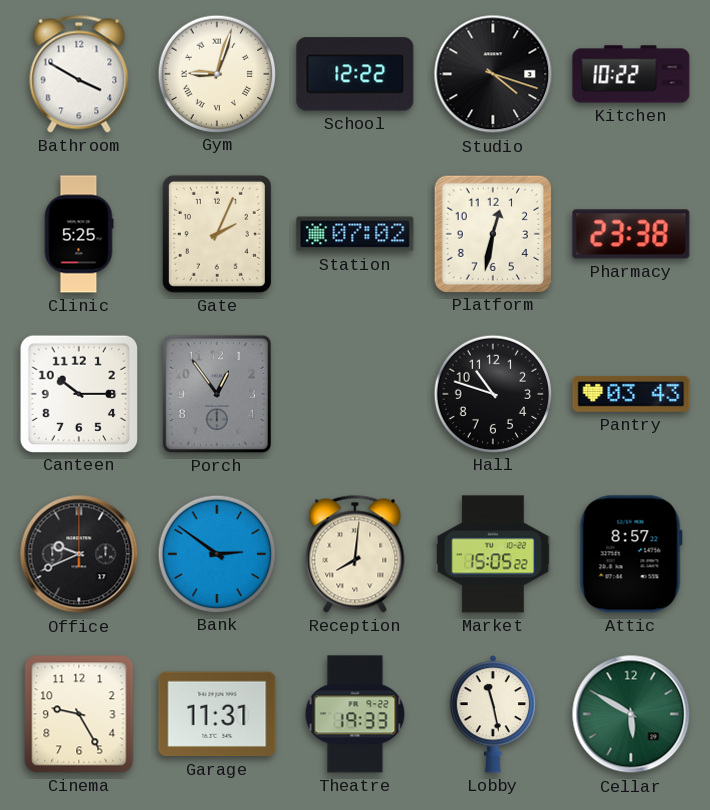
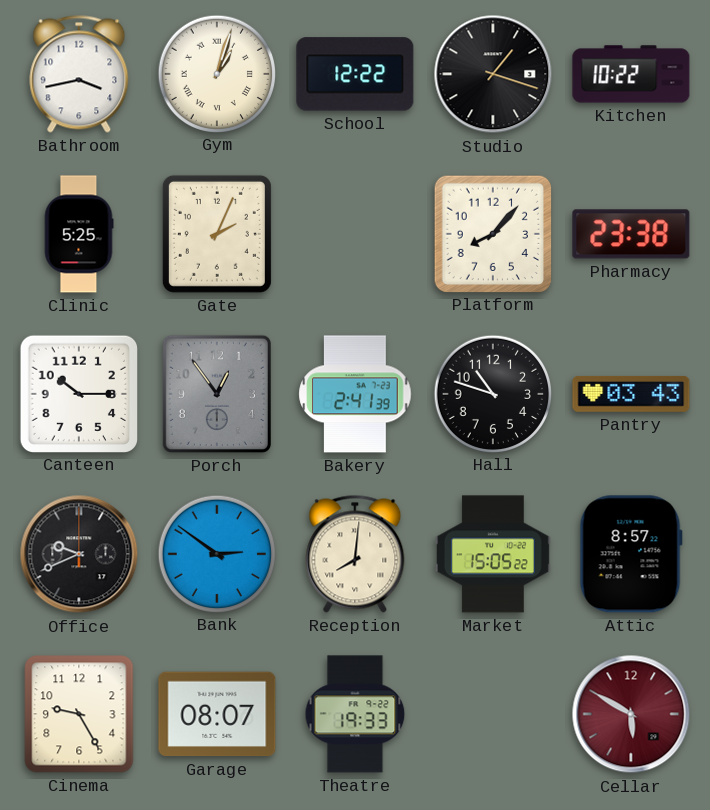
Bathroom: 3:50 -> 3:43
Gym: 9:03 -> 1:03
Studio: 4:18 -> 1:18
Station: 07:02 -> none
Platform: 12:32 -> 8:07
Bakery: none -> 2:41
Garage: 11:31 -> 08:07
Lobby: 11:28 -> none
Cellar dial: green -> burgundy
